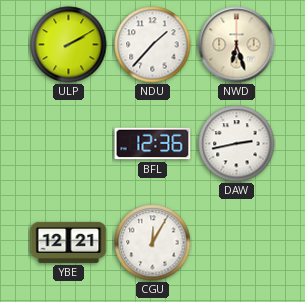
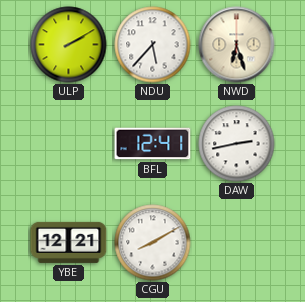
NDU: 1:37 -> 5:37
BFL: 12:36 -> 12:41
CGU: 12:05 -> 8:10
